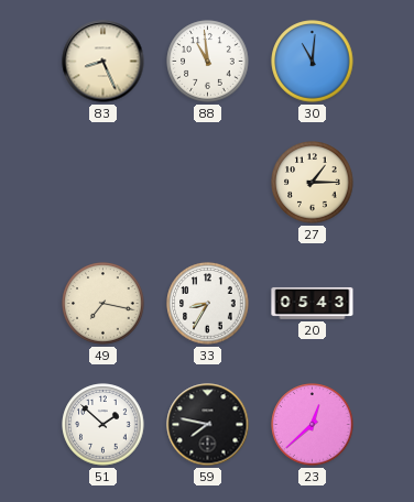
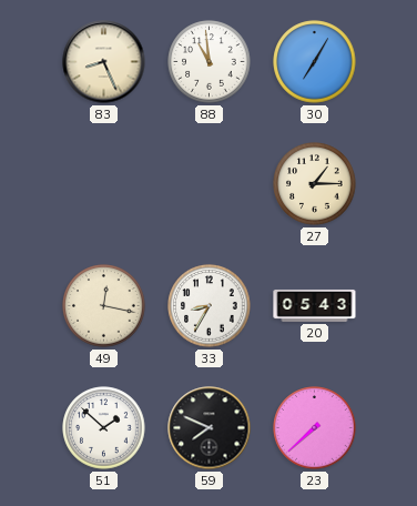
30: 11:01 -> 7:05
49: 7:17 -> 12:17
59: 7:47 -> 7:49
23: 12:38 -> 7:38
